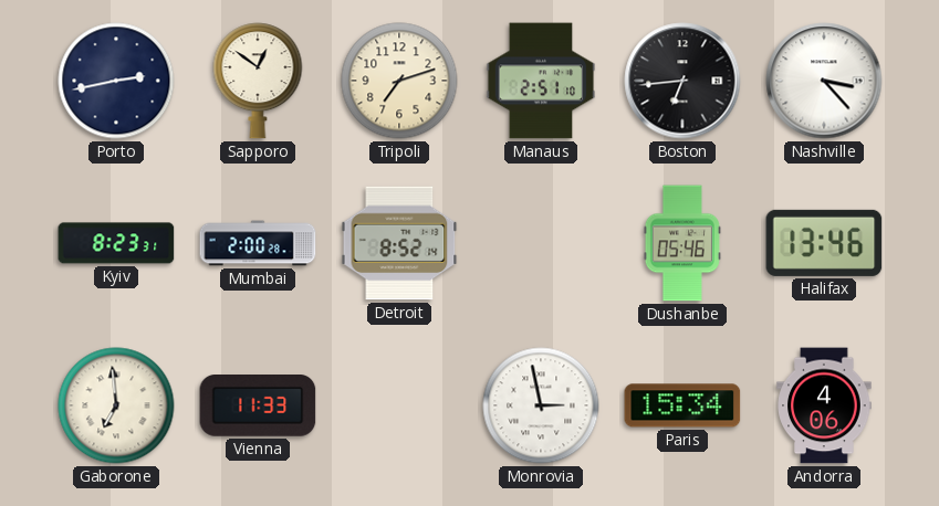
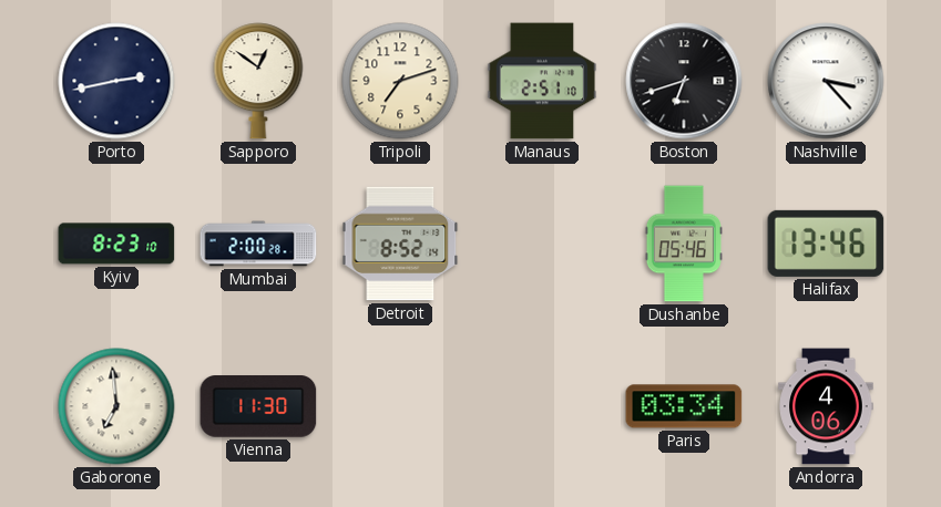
Boston: 6:44 -> 6:42
Kyiv: 8:23:31 -> 8:23:10
Vienna: 11:33 -> 11:30
Monrovia: 2:58 -> none
Paris: 15:34 -> 03:34
